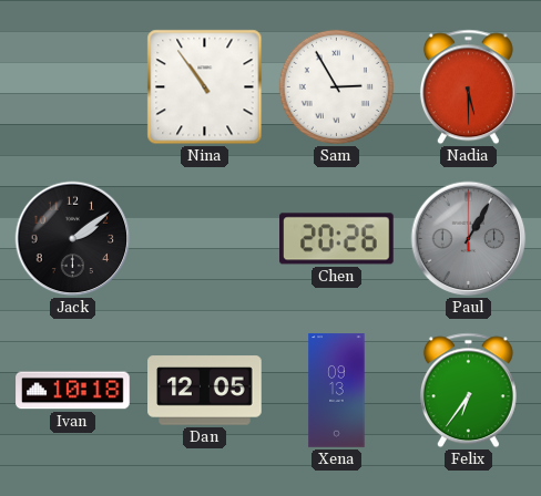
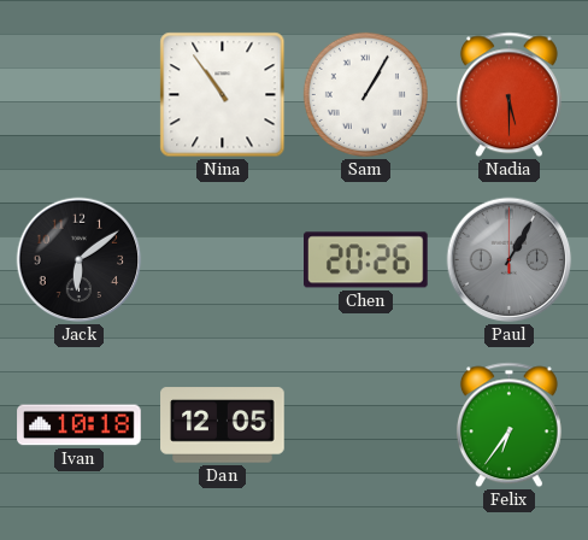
Sam: 2:55 -> 1:05
Jack: 2:09 -> 6:09
Xena: 09:13 -> none
